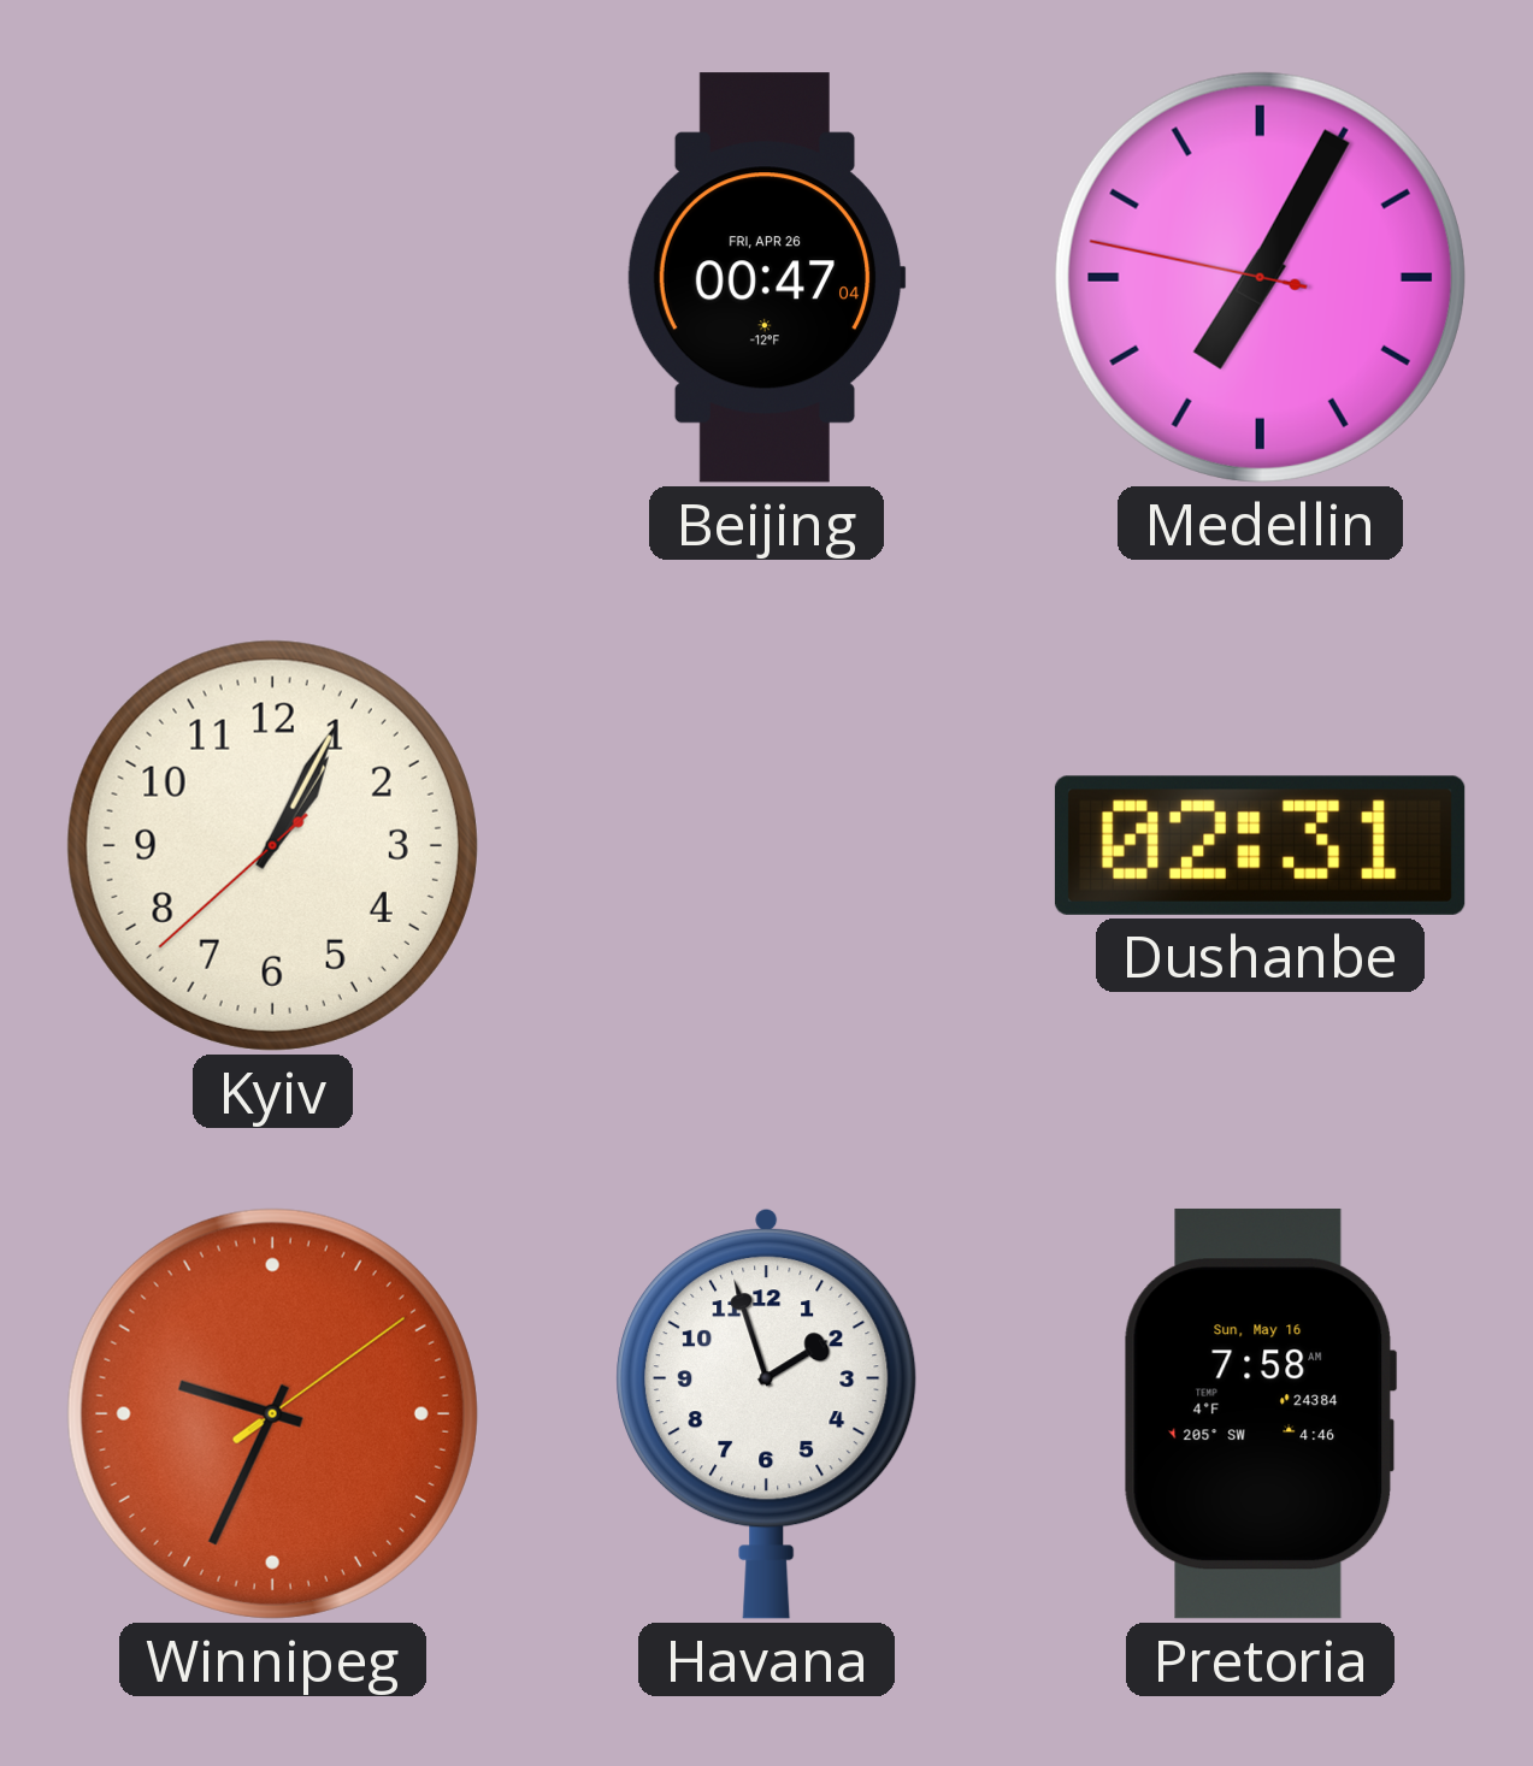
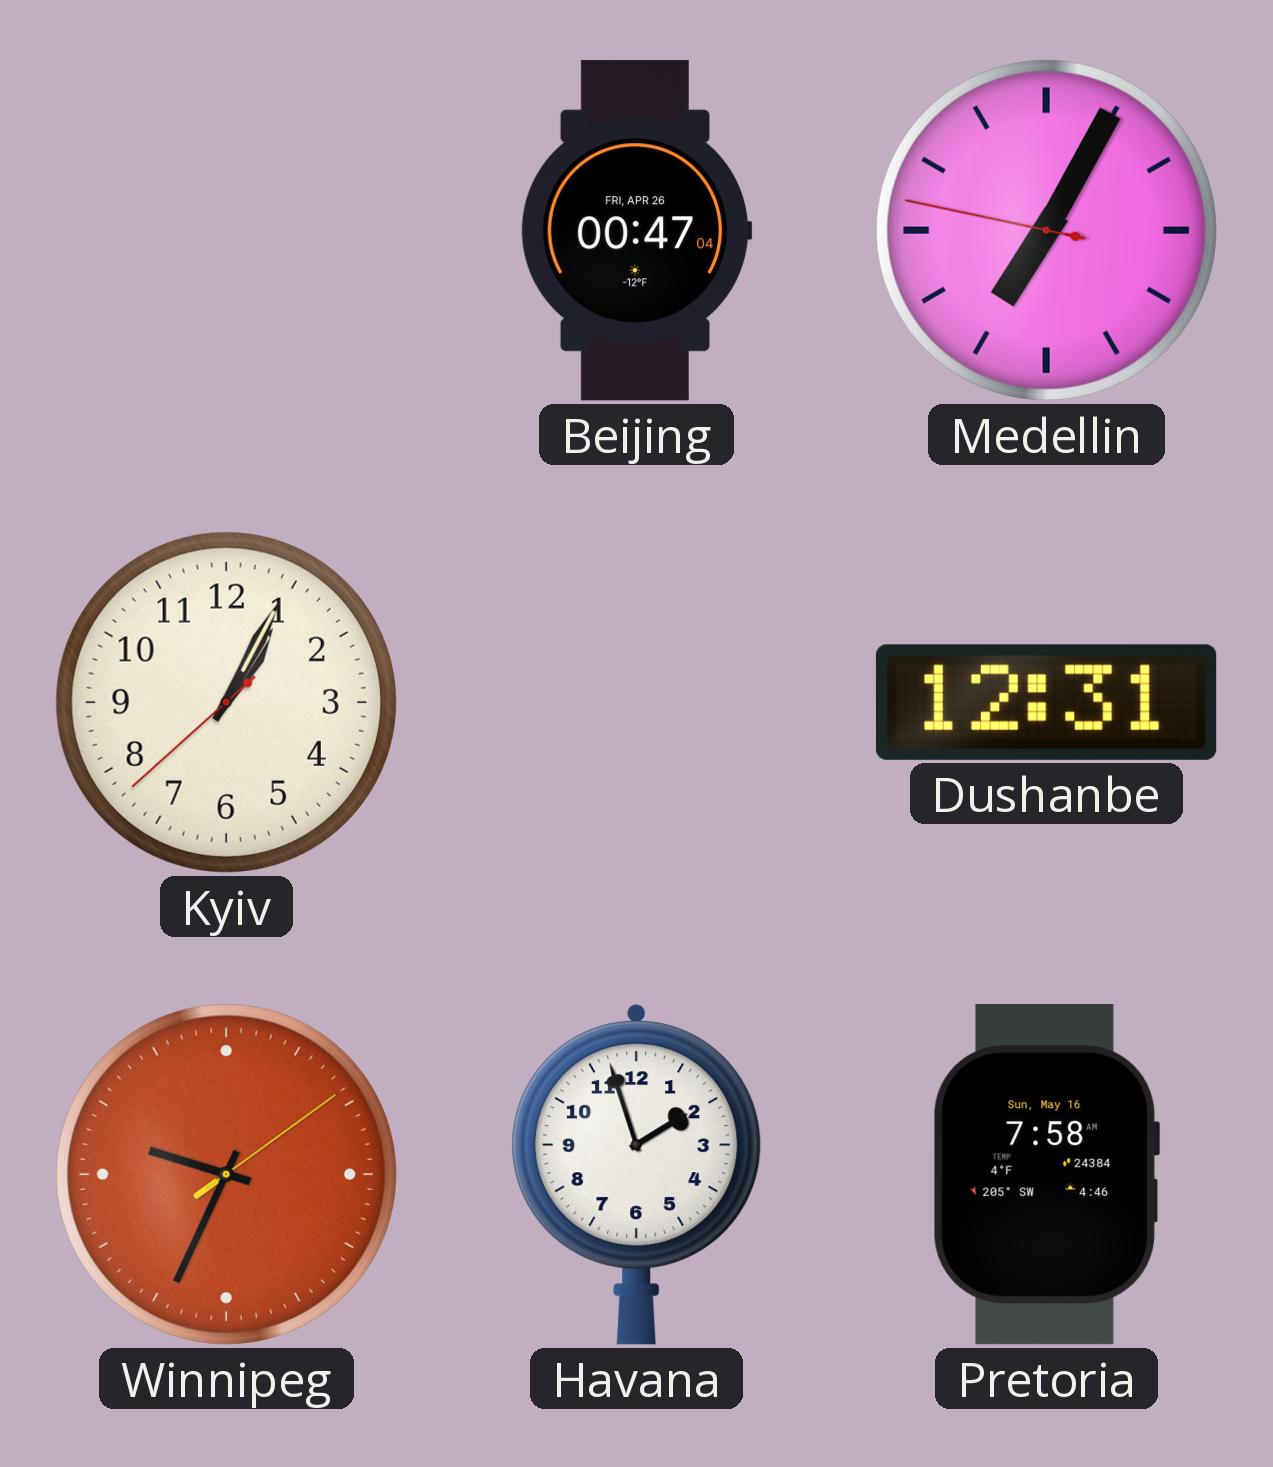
Dushanbe: 02:31 -> 12:31
